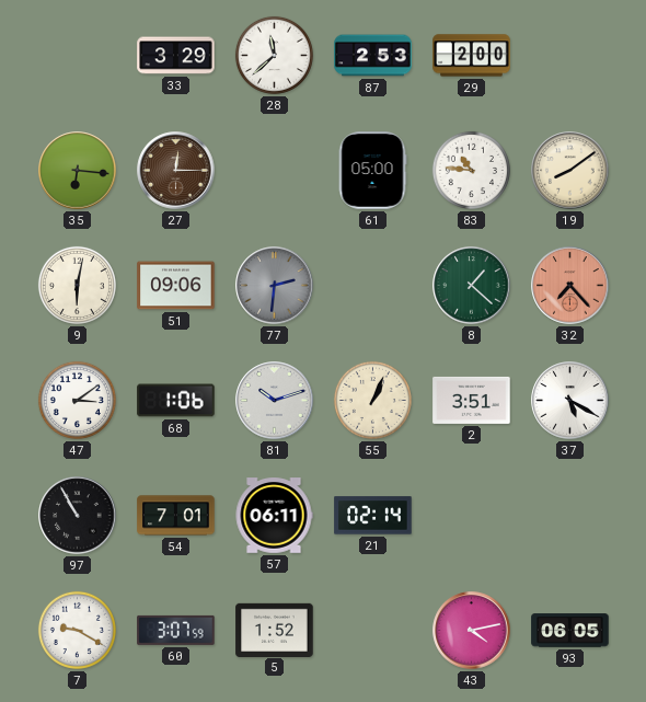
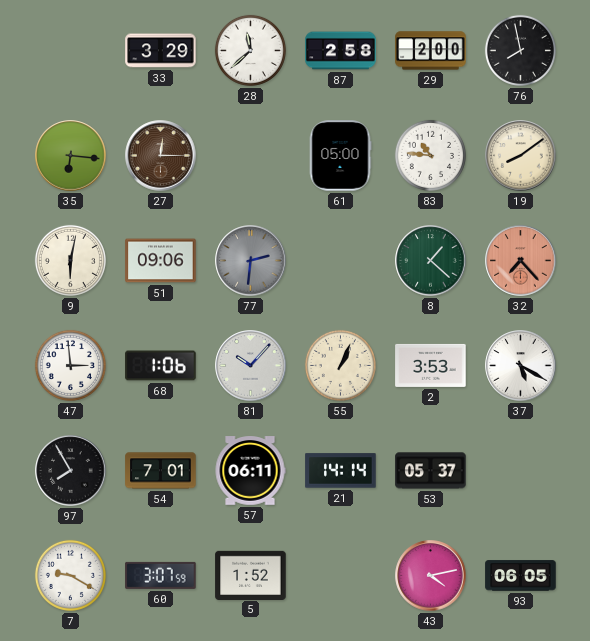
87: 2:53 -> 2:58
76: none -> 7:58
47: 3:09 -> 2:59
81: 10:12 -> 10:07
2: 3:51 -> 3:53
97: 10:55 -> 7:55
21: 02:14 -> 14:14
53: none -> 05:37
